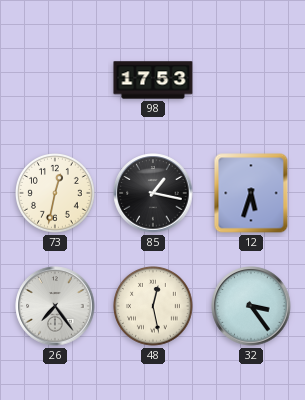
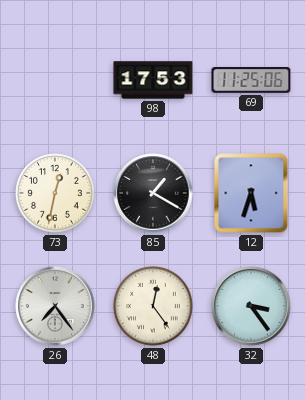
69: none -> 11:25
85: 1:17 -> 1:20
48: 12:28 -> 12:24
